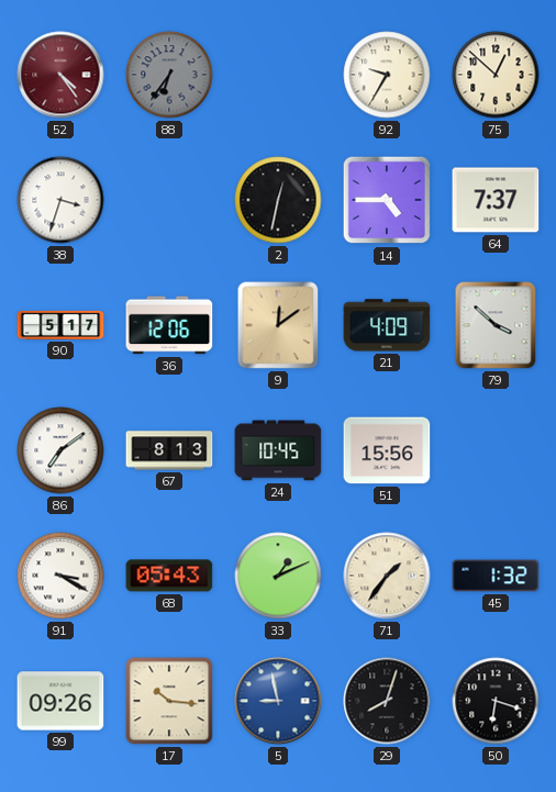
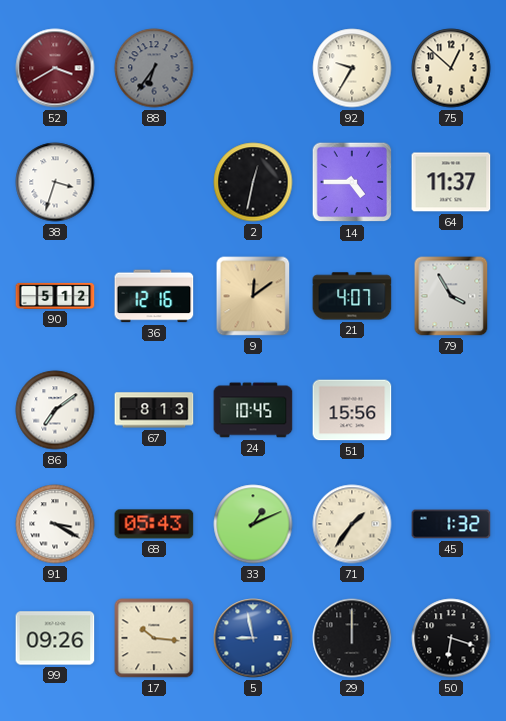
52: 4:24 -> 3:40
64: 7:37 -> 11:37
90: 5:17 -> 5:12
36: 12:06 -> 12:16
21: 4:09 -> 4:07
79: 3:52 -> 3:55
29: 8:03 -> 12:00
